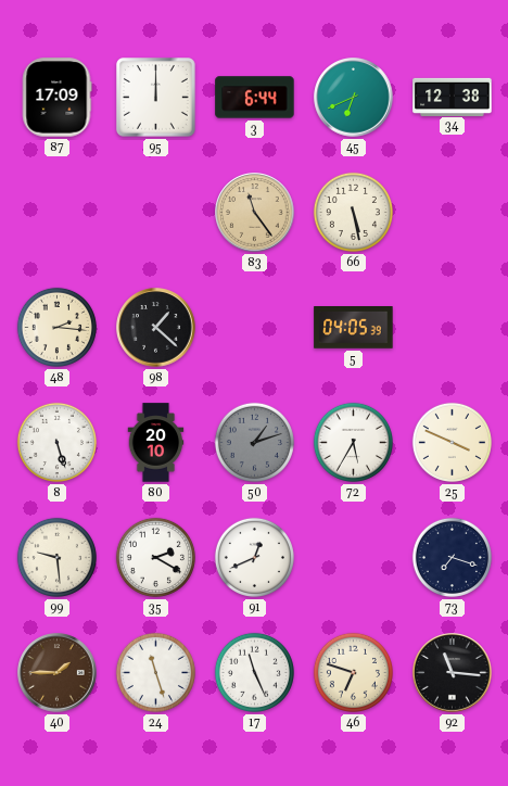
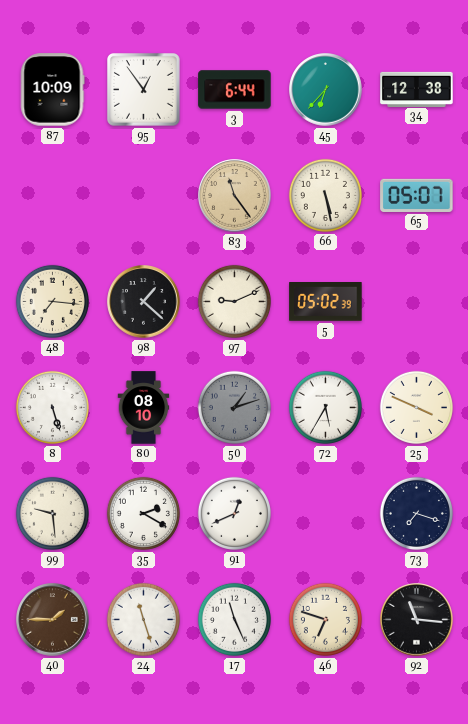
87: 17:09 -> 10:09
95: 12:00 -> 12:54
45: 6:41 -> 6:37
65: none -> 05:07
48: 2:16 -> 7:16
97: none -> 9:11
5: 04:05 -> 05:02
80: 20:10 -> 08:10
